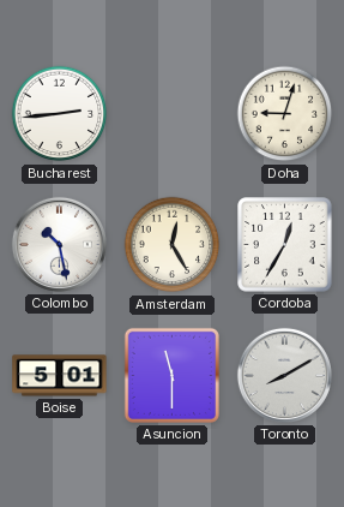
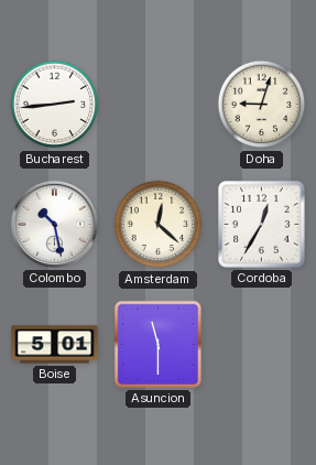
Amsterdam: 12:25 -> 12:22
Toronto: 8:10 -> none
